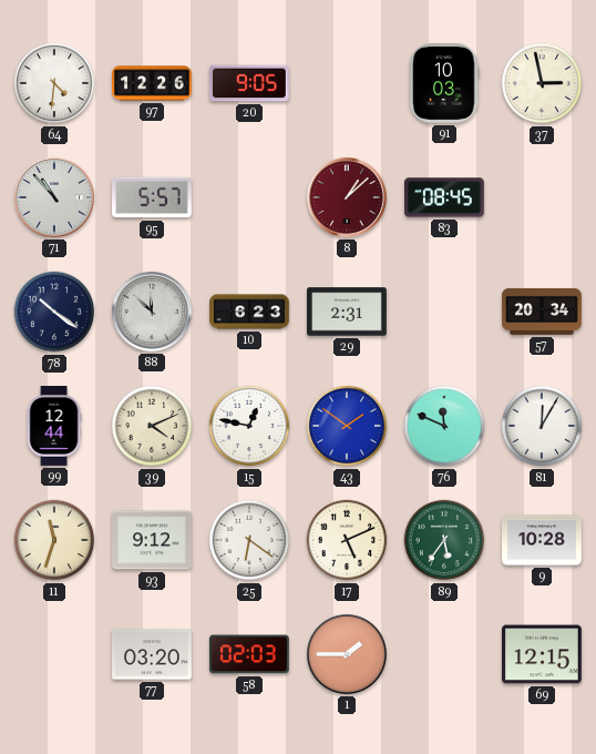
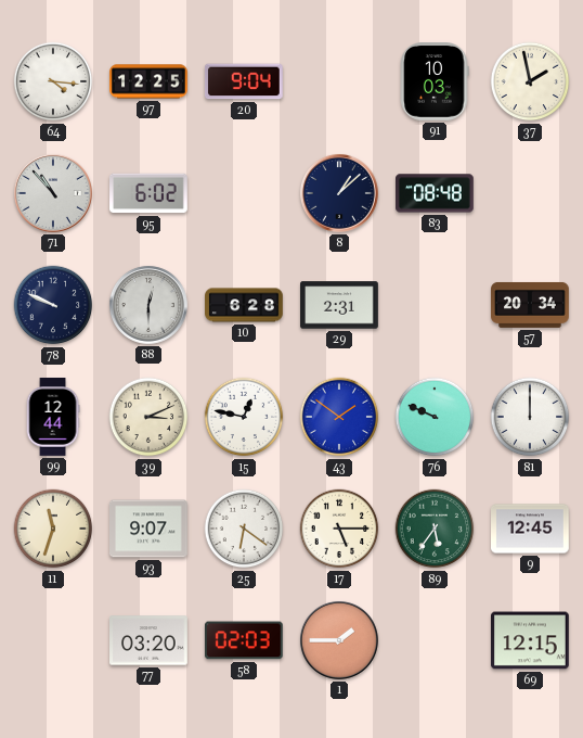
64: 4:31 -> 4:16
97: 12:26 -> 12:25
20: 9:05 -> 9:04
37: 2:58 -> 1:58
95: 5:57 -> 6:02
8 dial: burgundy -> navy
83: 08:45 -> 08:48
78: 10:21 -> 9:49
88: 11:52 -> 12:30
10: 6:23 -> 6:28
39: 4:11 -> 3:11
76: 11:49 -> 9:49
81: 12:05 -> 12:00
93: 9:12 -> 9:07
17: 5:11 -> 5:15
9: 10:28 -> 12:45
